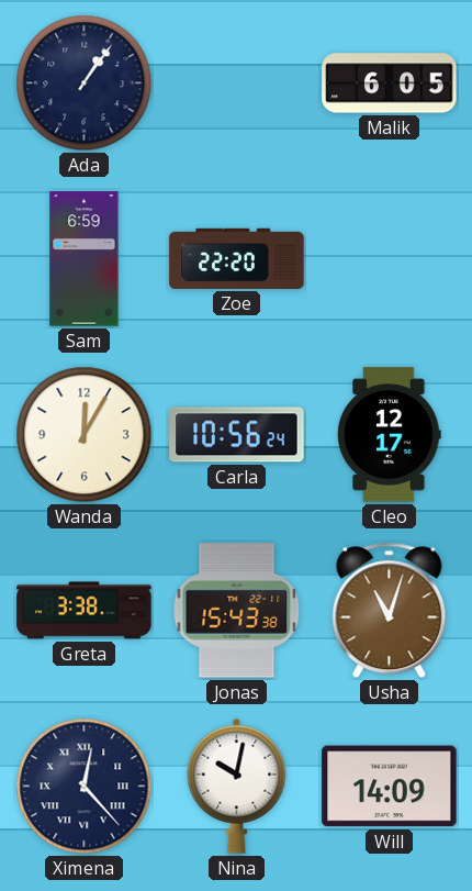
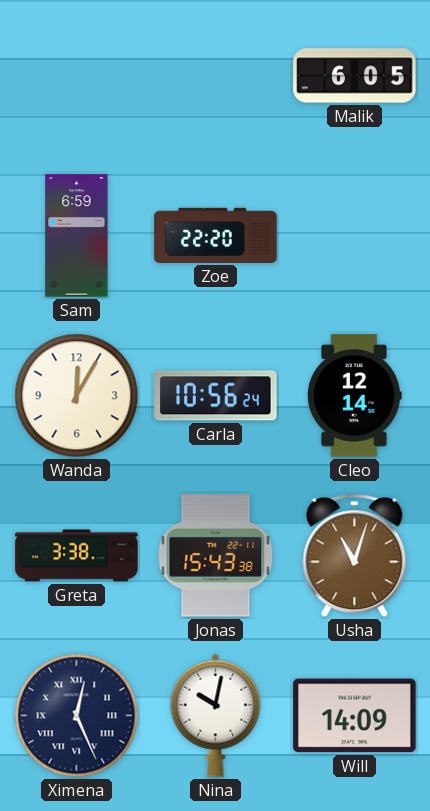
Ada: 1:06 -> none
Cleo: 12:17 -> 12:14
Ximena: 12:23 -> 12:26
